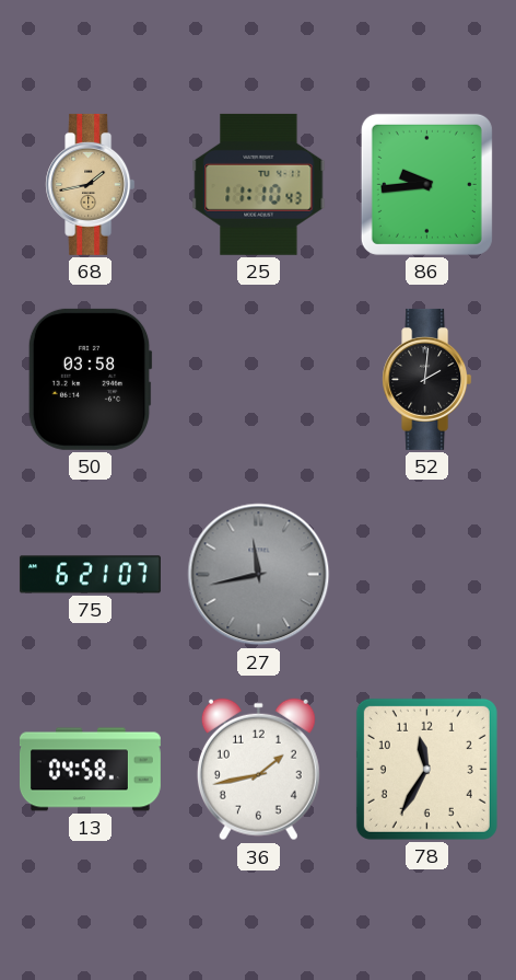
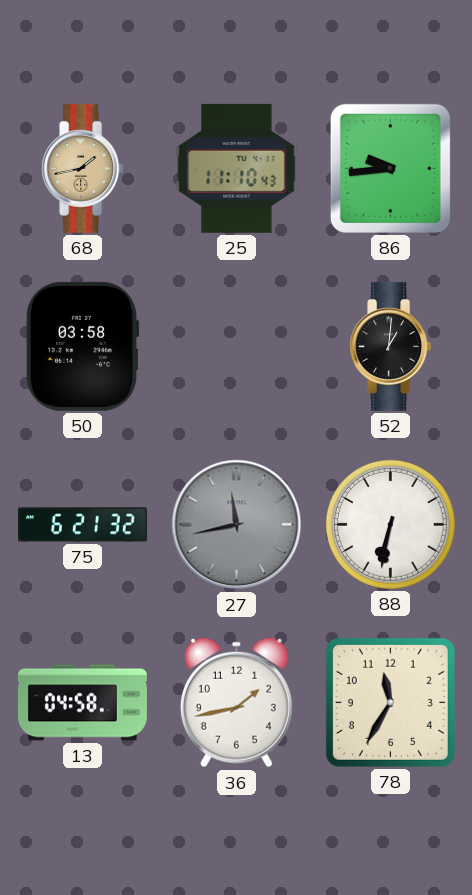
52: 2:01 -> 1:01
75: 6:21:07 -> 6:21:32
88: none -> 6:32
